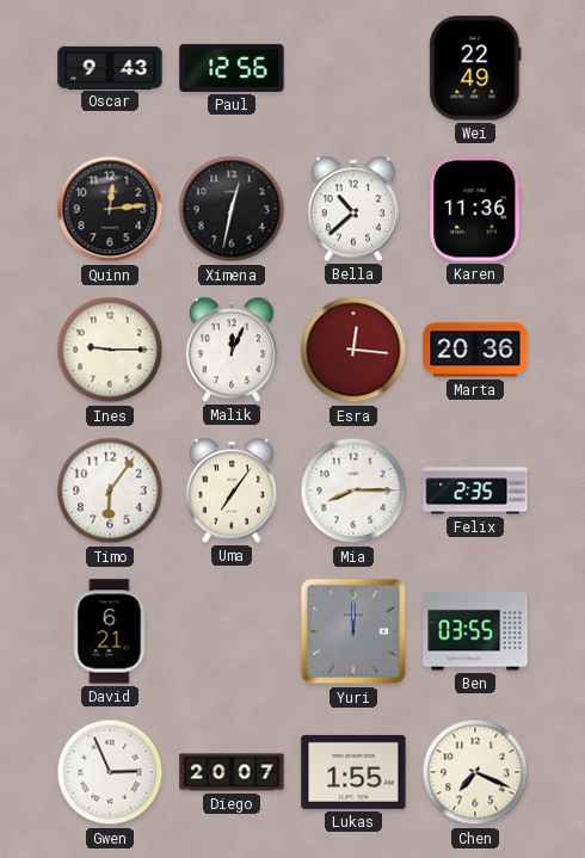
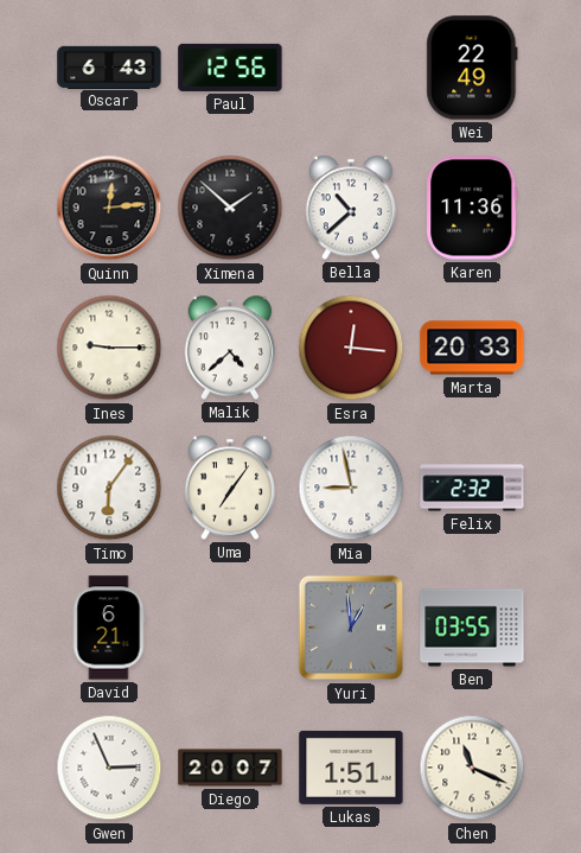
Oscar: 9:43 -> 6:43
Ximena: 12:32 -> 1:52
Malik: 12:04 -> 4:38
Marta: 20:36 -> 20:33
Mia: 8:15 -> 8:58
Felix: 2:35 -> 2:32
Yuri: 12:00 -> 12:59
Lukas: 1:55 -> 1:51
Chen: 7:19 -> 11:19
